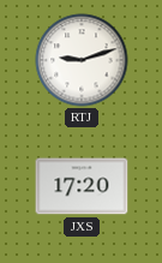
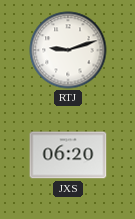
JXS: 17:20 -> 06:20
